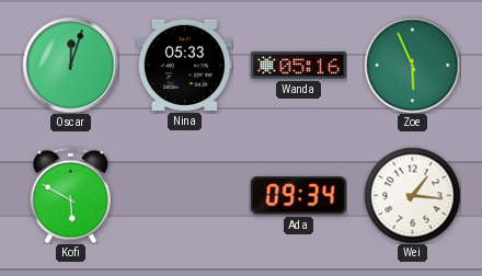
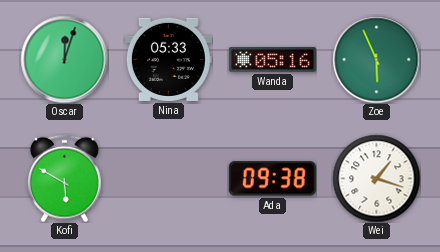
Ada: 09:34 -> 09:38
Wei: 1:16 -> 1:18
